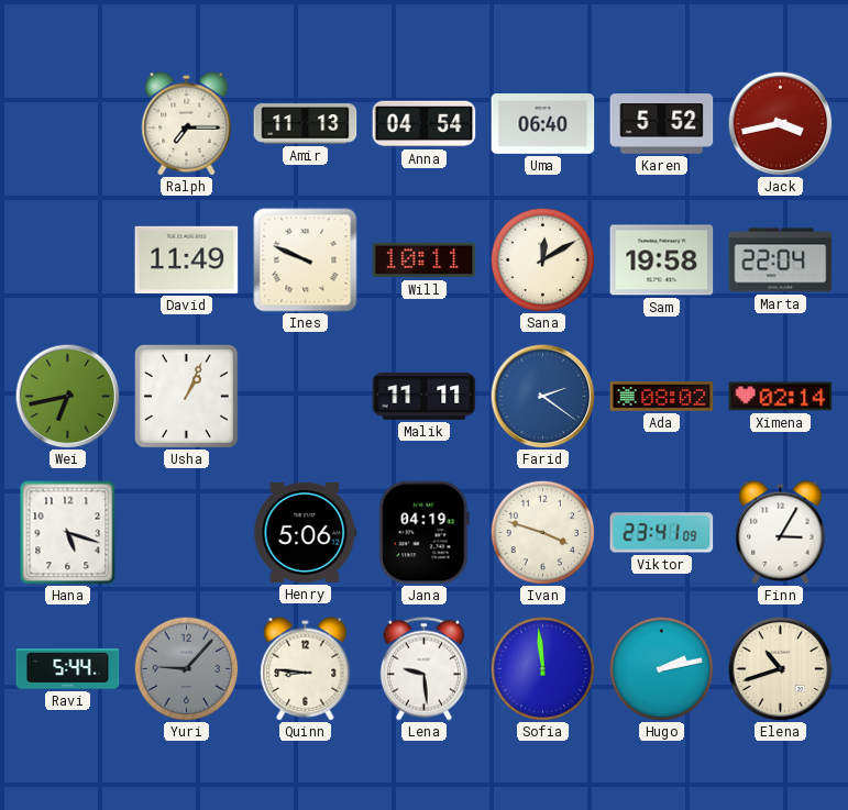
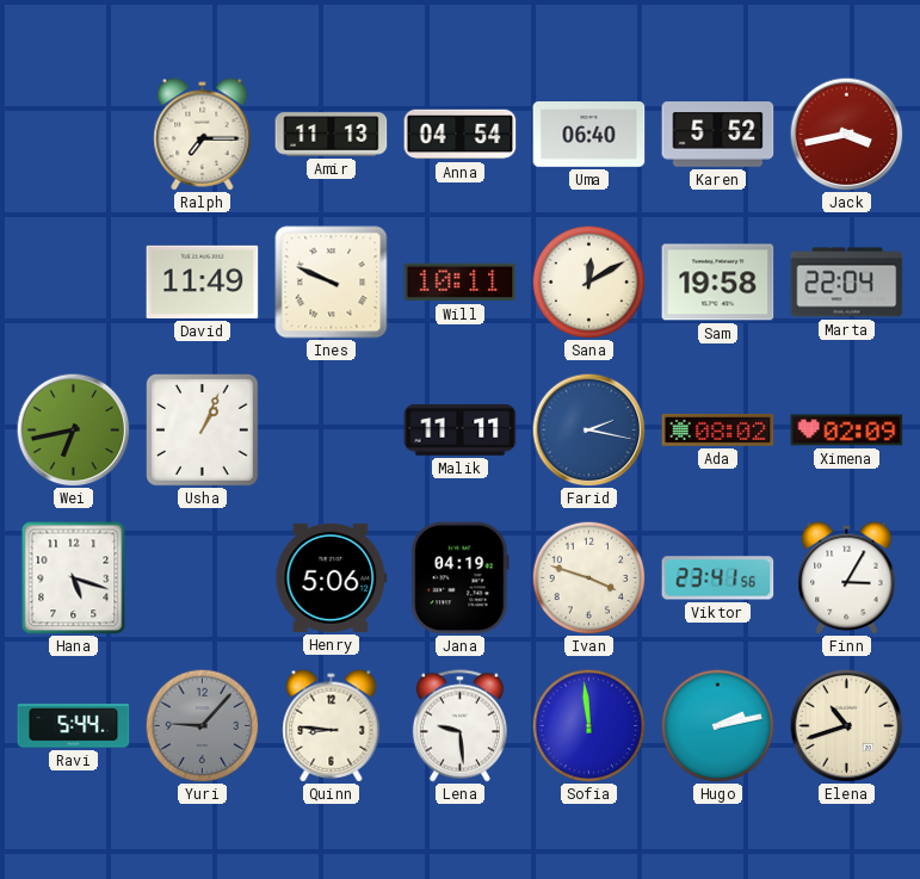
Farid: 2:21 -> 2:17
Ximena: 02:14 -> 02:09
Viktor: 23:41:09 -> 23:41:56
